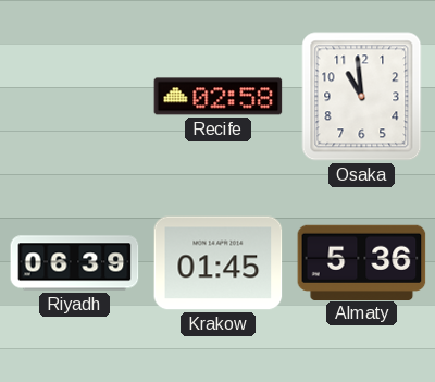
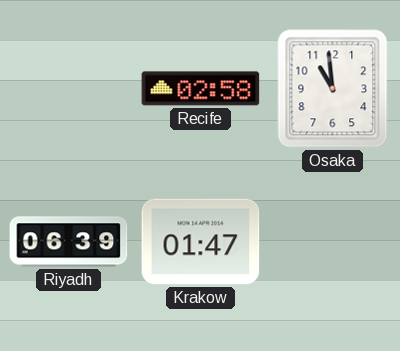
Krakow: 01:45 -> 01:47
Almaty: 5:36 -> none
